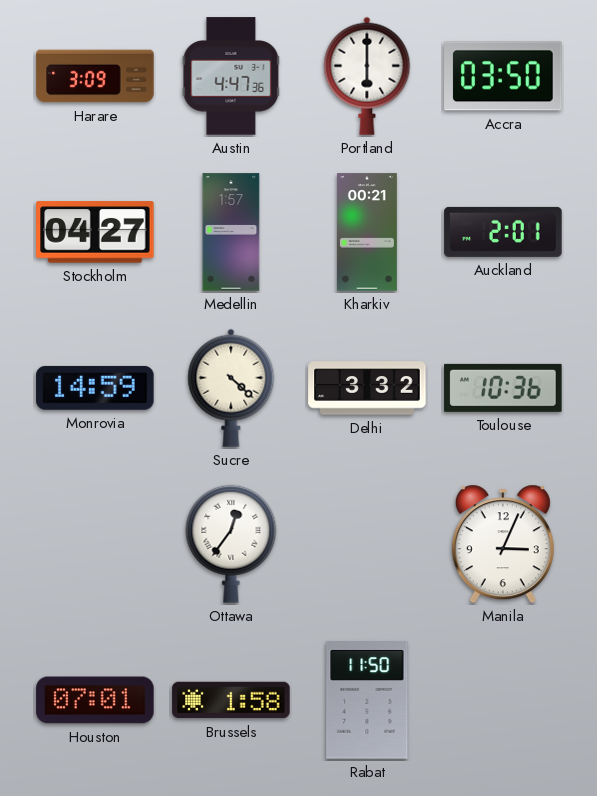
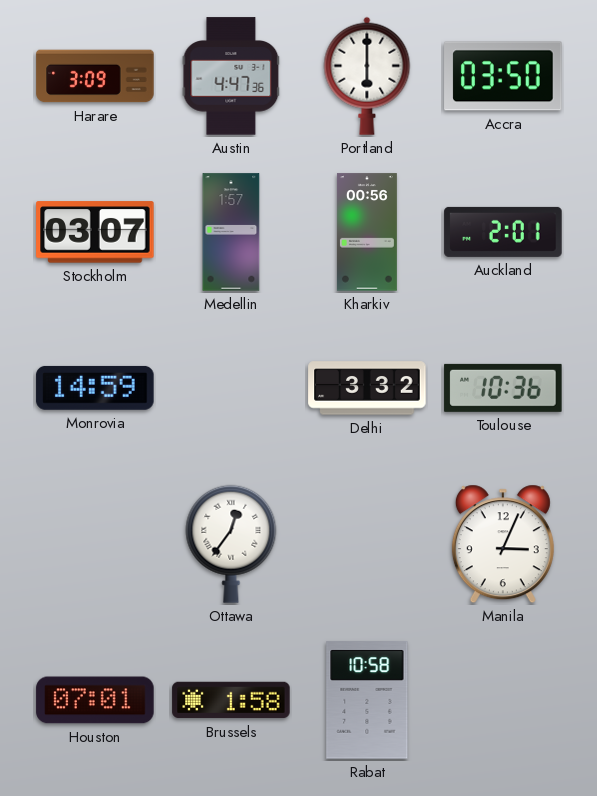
Stockholm: 04:27 -> 03:07
Kharkiv: 00:21 -> 00:56
Sucre: 4:22 -> none
Rabat: 11:50 -> 10:58
